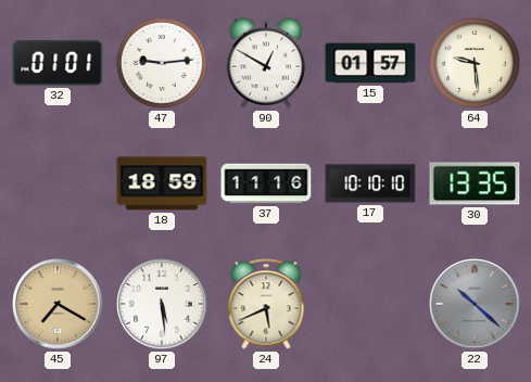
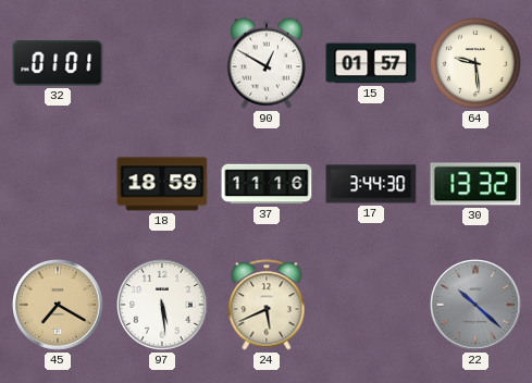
47: 9:14 -> none
17: 10:10 -> 3:44
30: 13:35 -> 13:32
